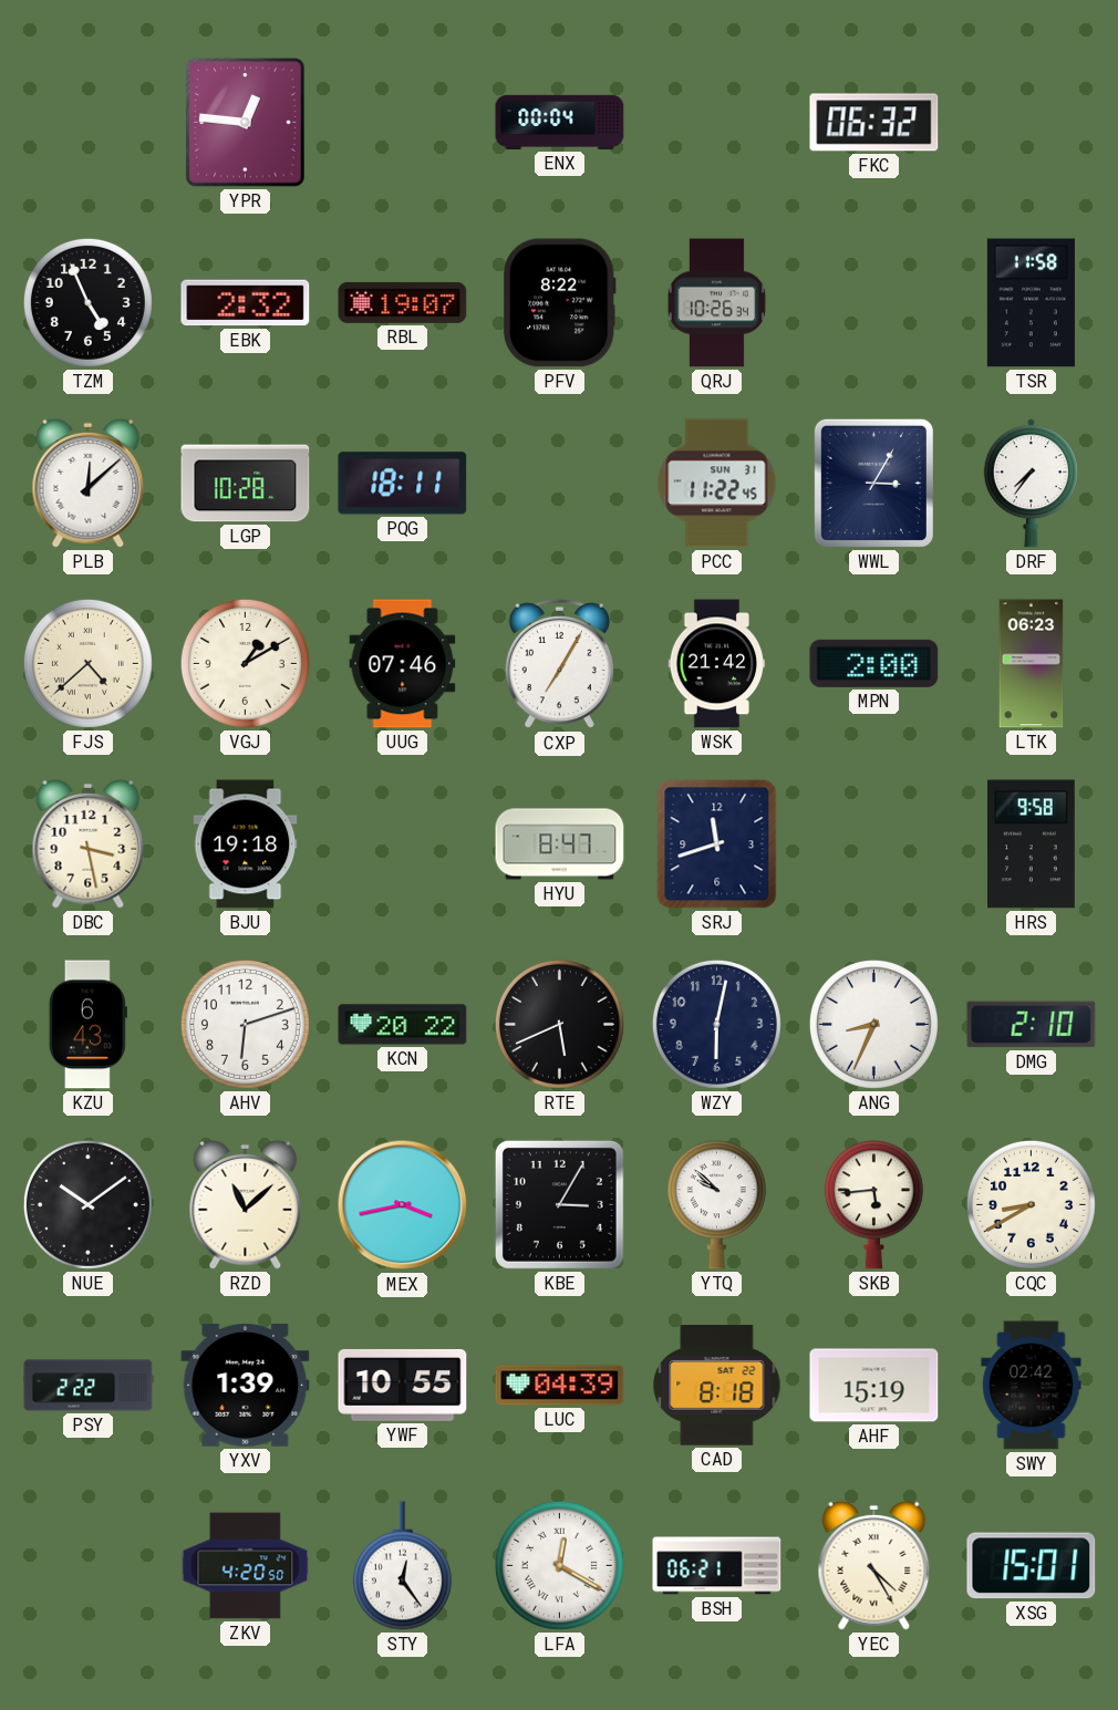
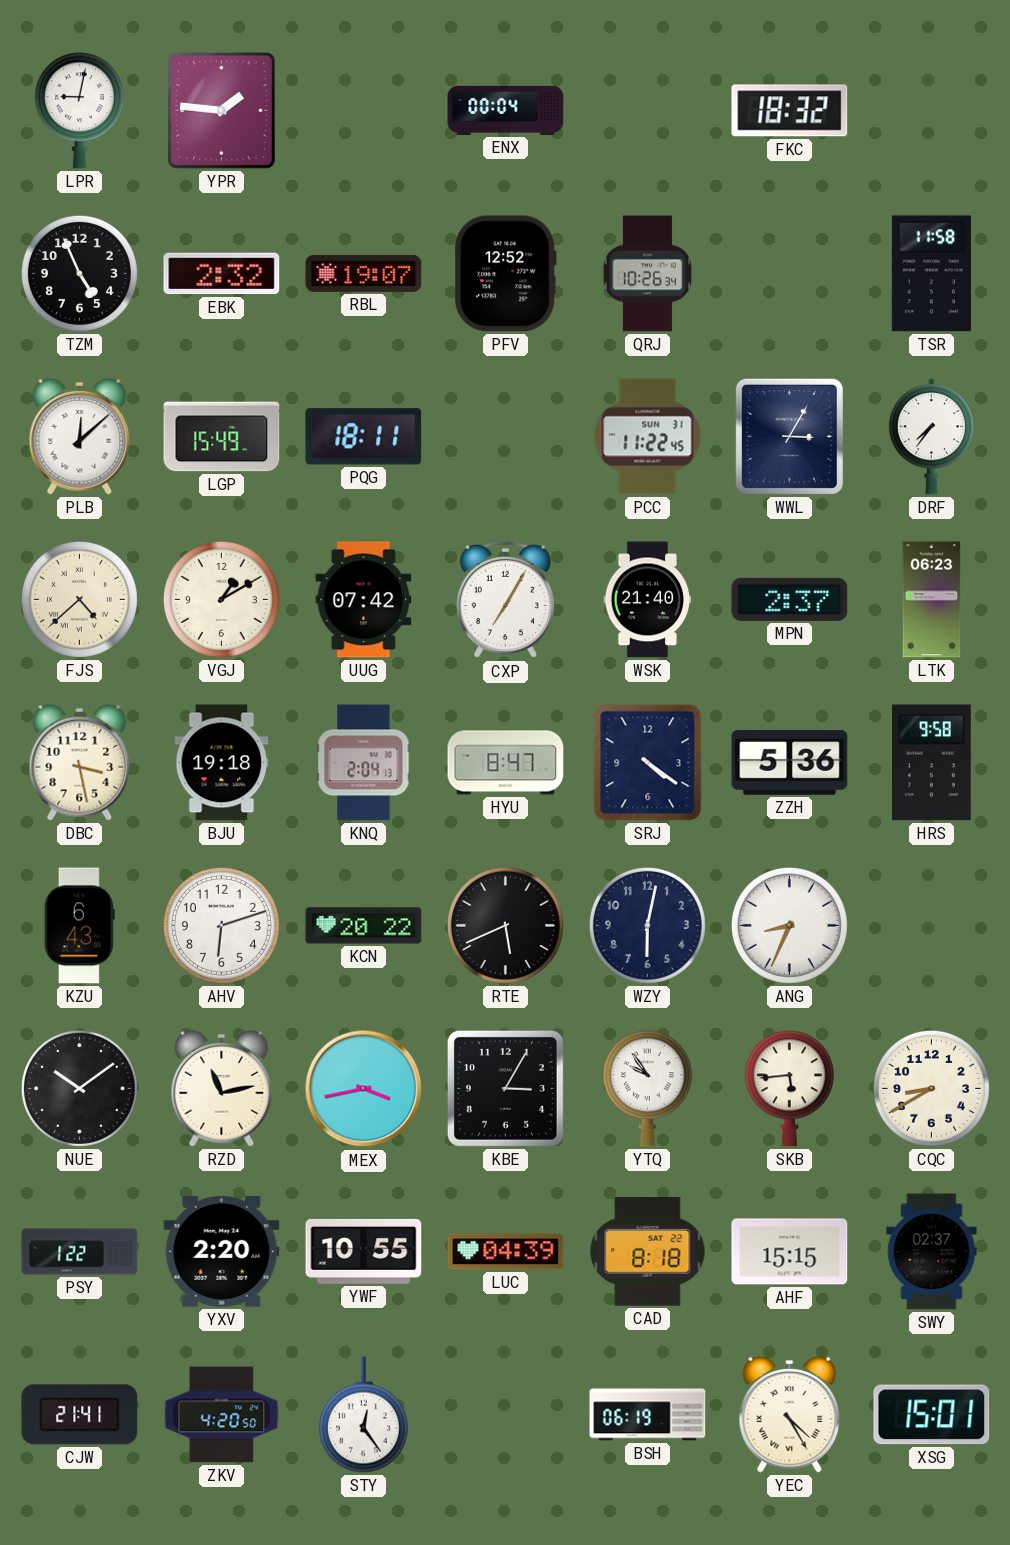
LPR: none -> 9:02
YPR: 12:46 -> 1:46
FKC: 06:32 -> 18:32
PFV: 8:22 -> 12:52
LGP: 10:28 -> 15:49
UUG: 07:46 -> 07:42
WSK: 21:42 -> 21:40
MPN: 2:00 -> 2:37
KNQ: none -> 2:04
SRJ: 11:42 -> 4:21
ZZH: none -> 5:36
DMG: 2:10 -> none
RZD: 11:08 -> 11:13
YTQ: 9:52 -> 9:54
PSY: 2:22 -> 1:22
YXV: 1:39 -> 2:20
AHF: 15:19 -> 15:15
SWY: 02:42 -> 02:37
CJW: none -> 21:41
LFA: 12:20 -> none
BSH: 06:21 -> 06:19
